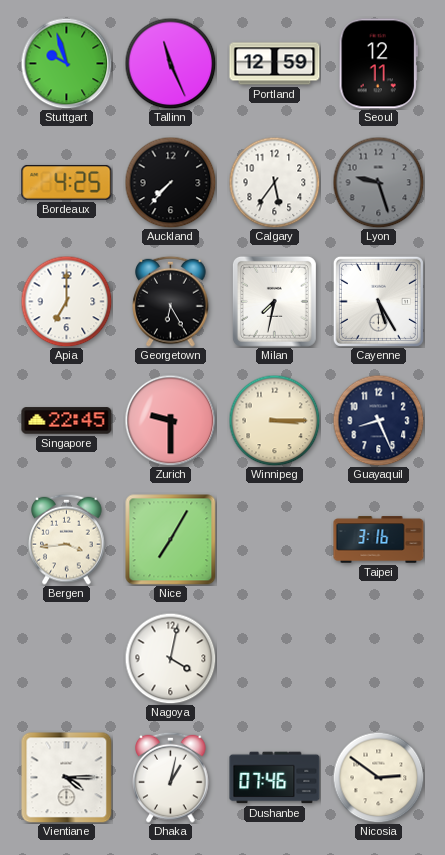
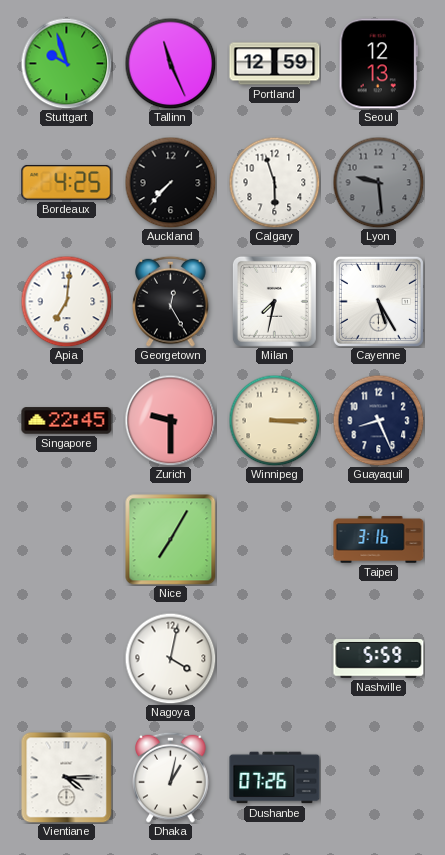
Seoul: 12:11 -> 12:13
Calgary: 5:36 -> 5:57
Lyon: 9:27 -> 9:29
Apia: 7:00 -> 7:01
Georgetown: 6:25 -> 12:25
Bergen: 3:44 -> none
Nashville: none -> 5:59
Dushanbe: 07:46 -> 07:26
Nicosia: 2:51 -> none
